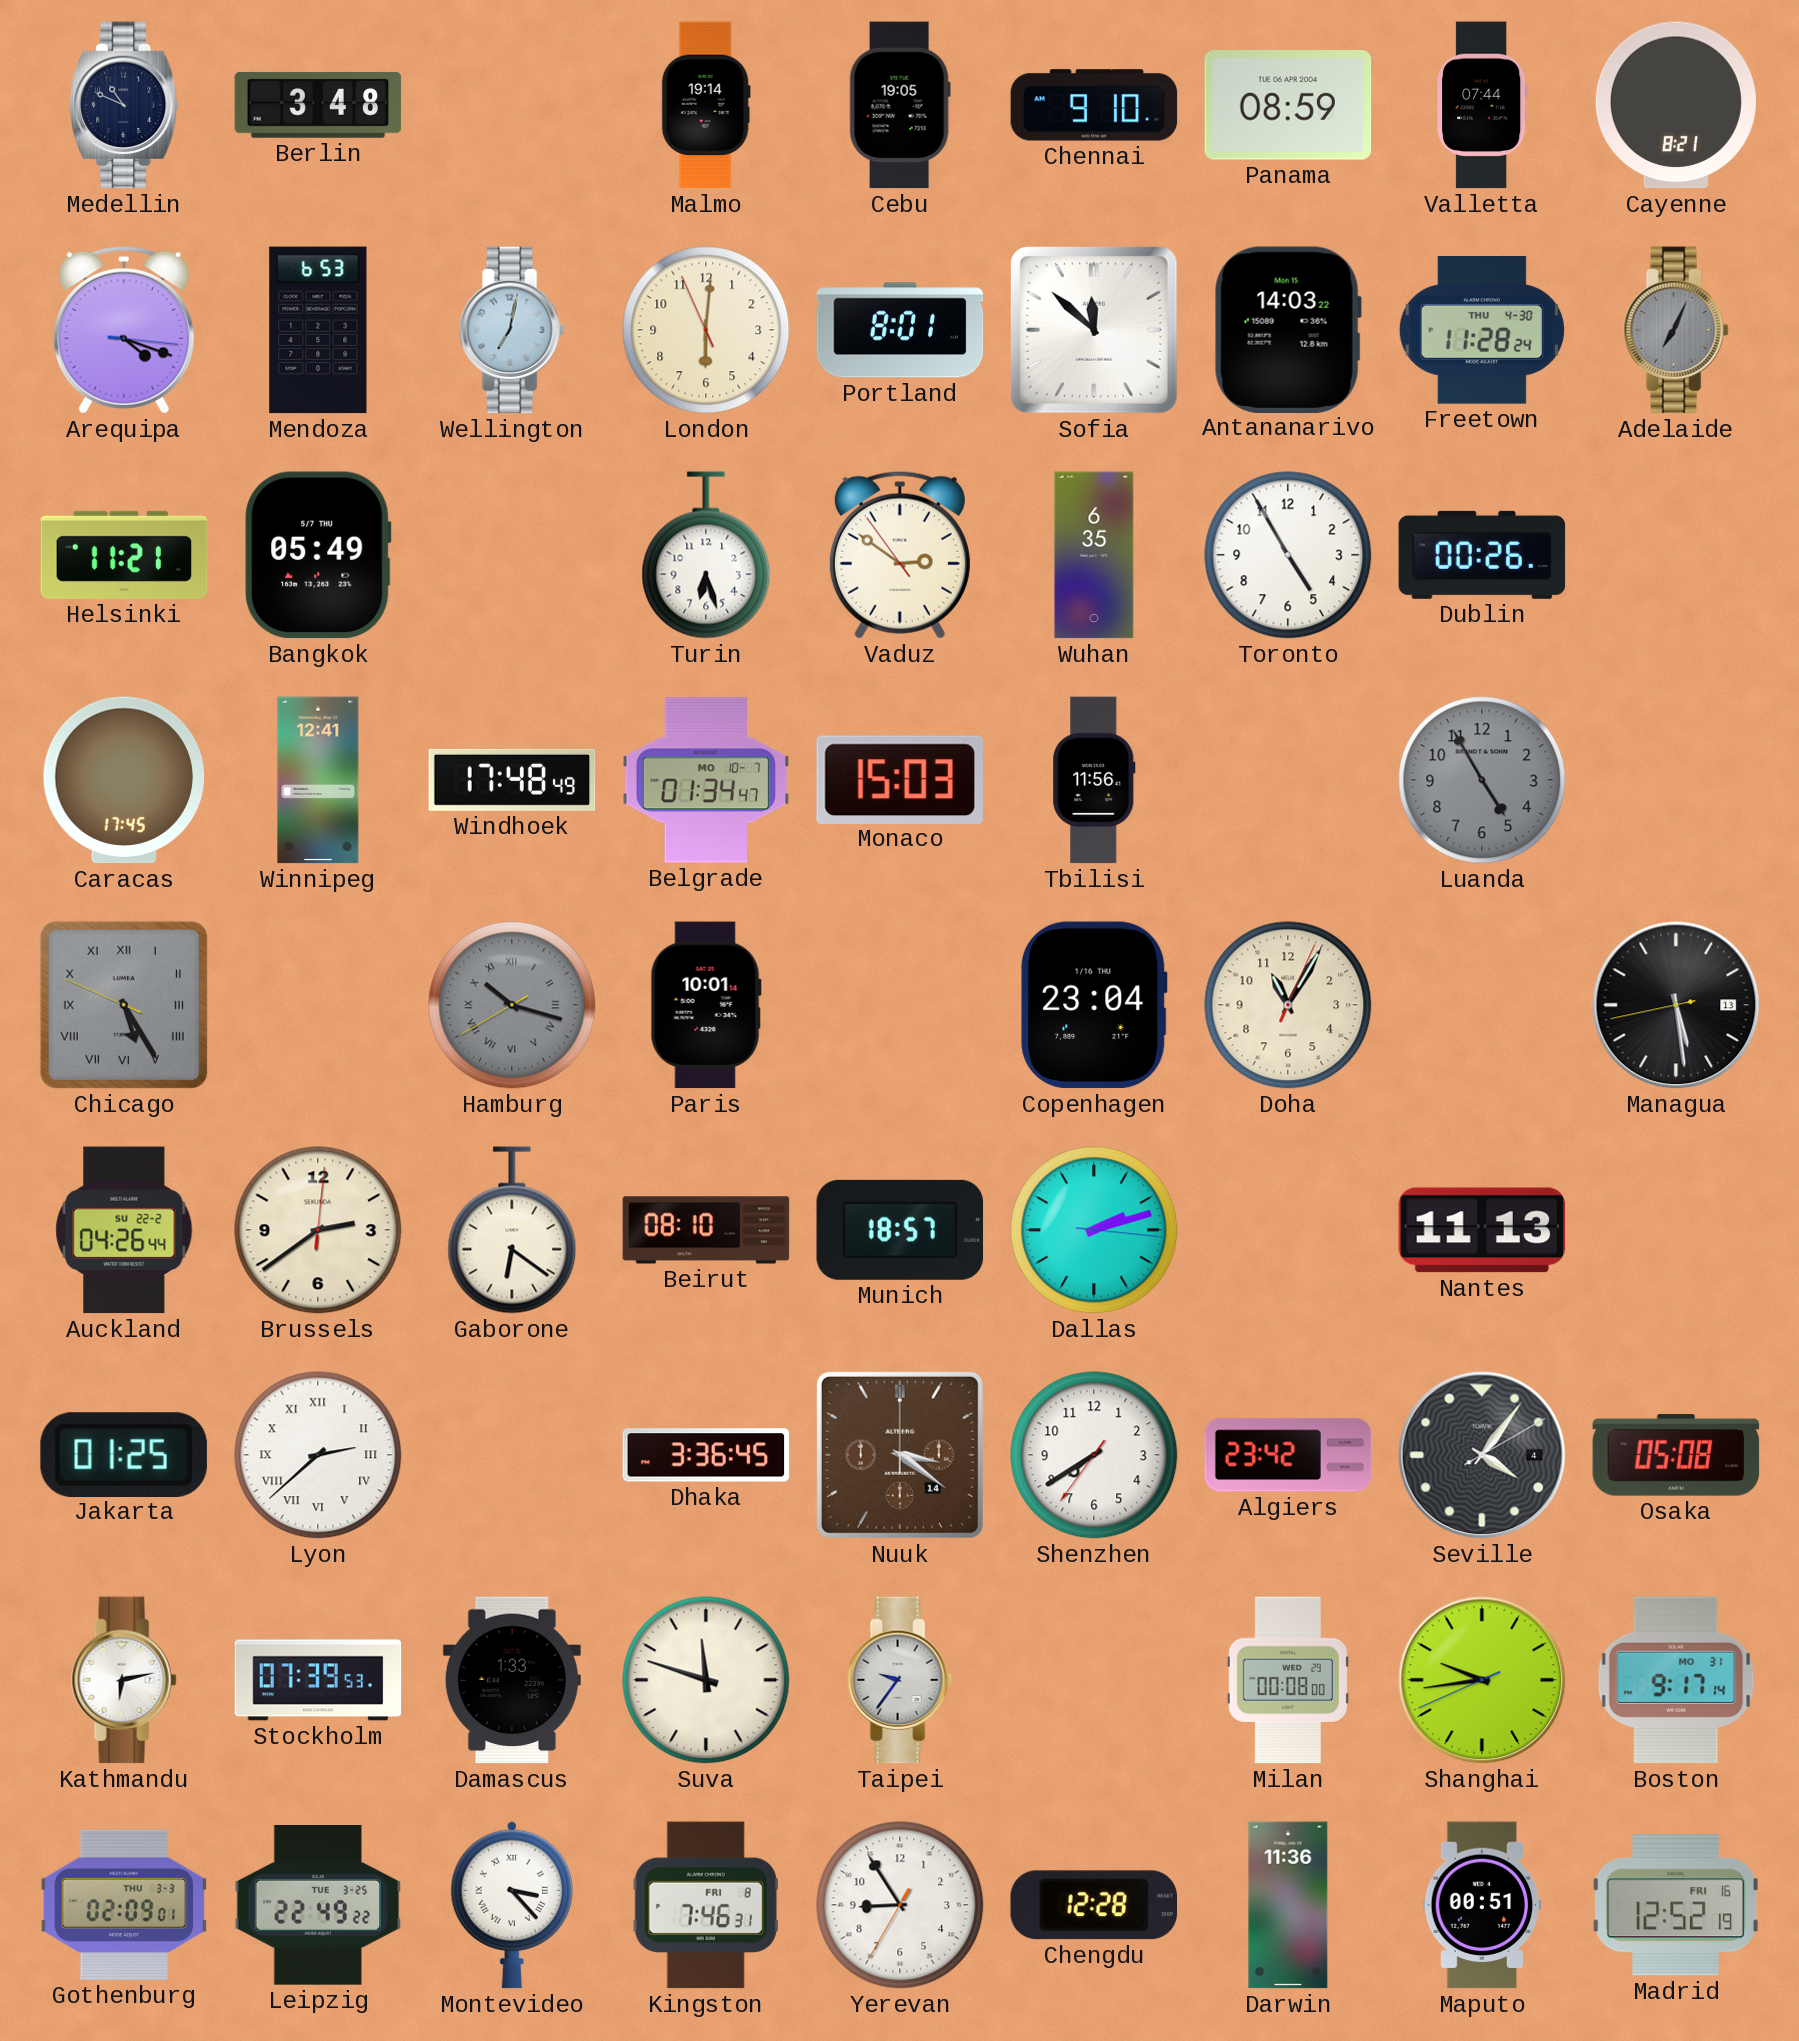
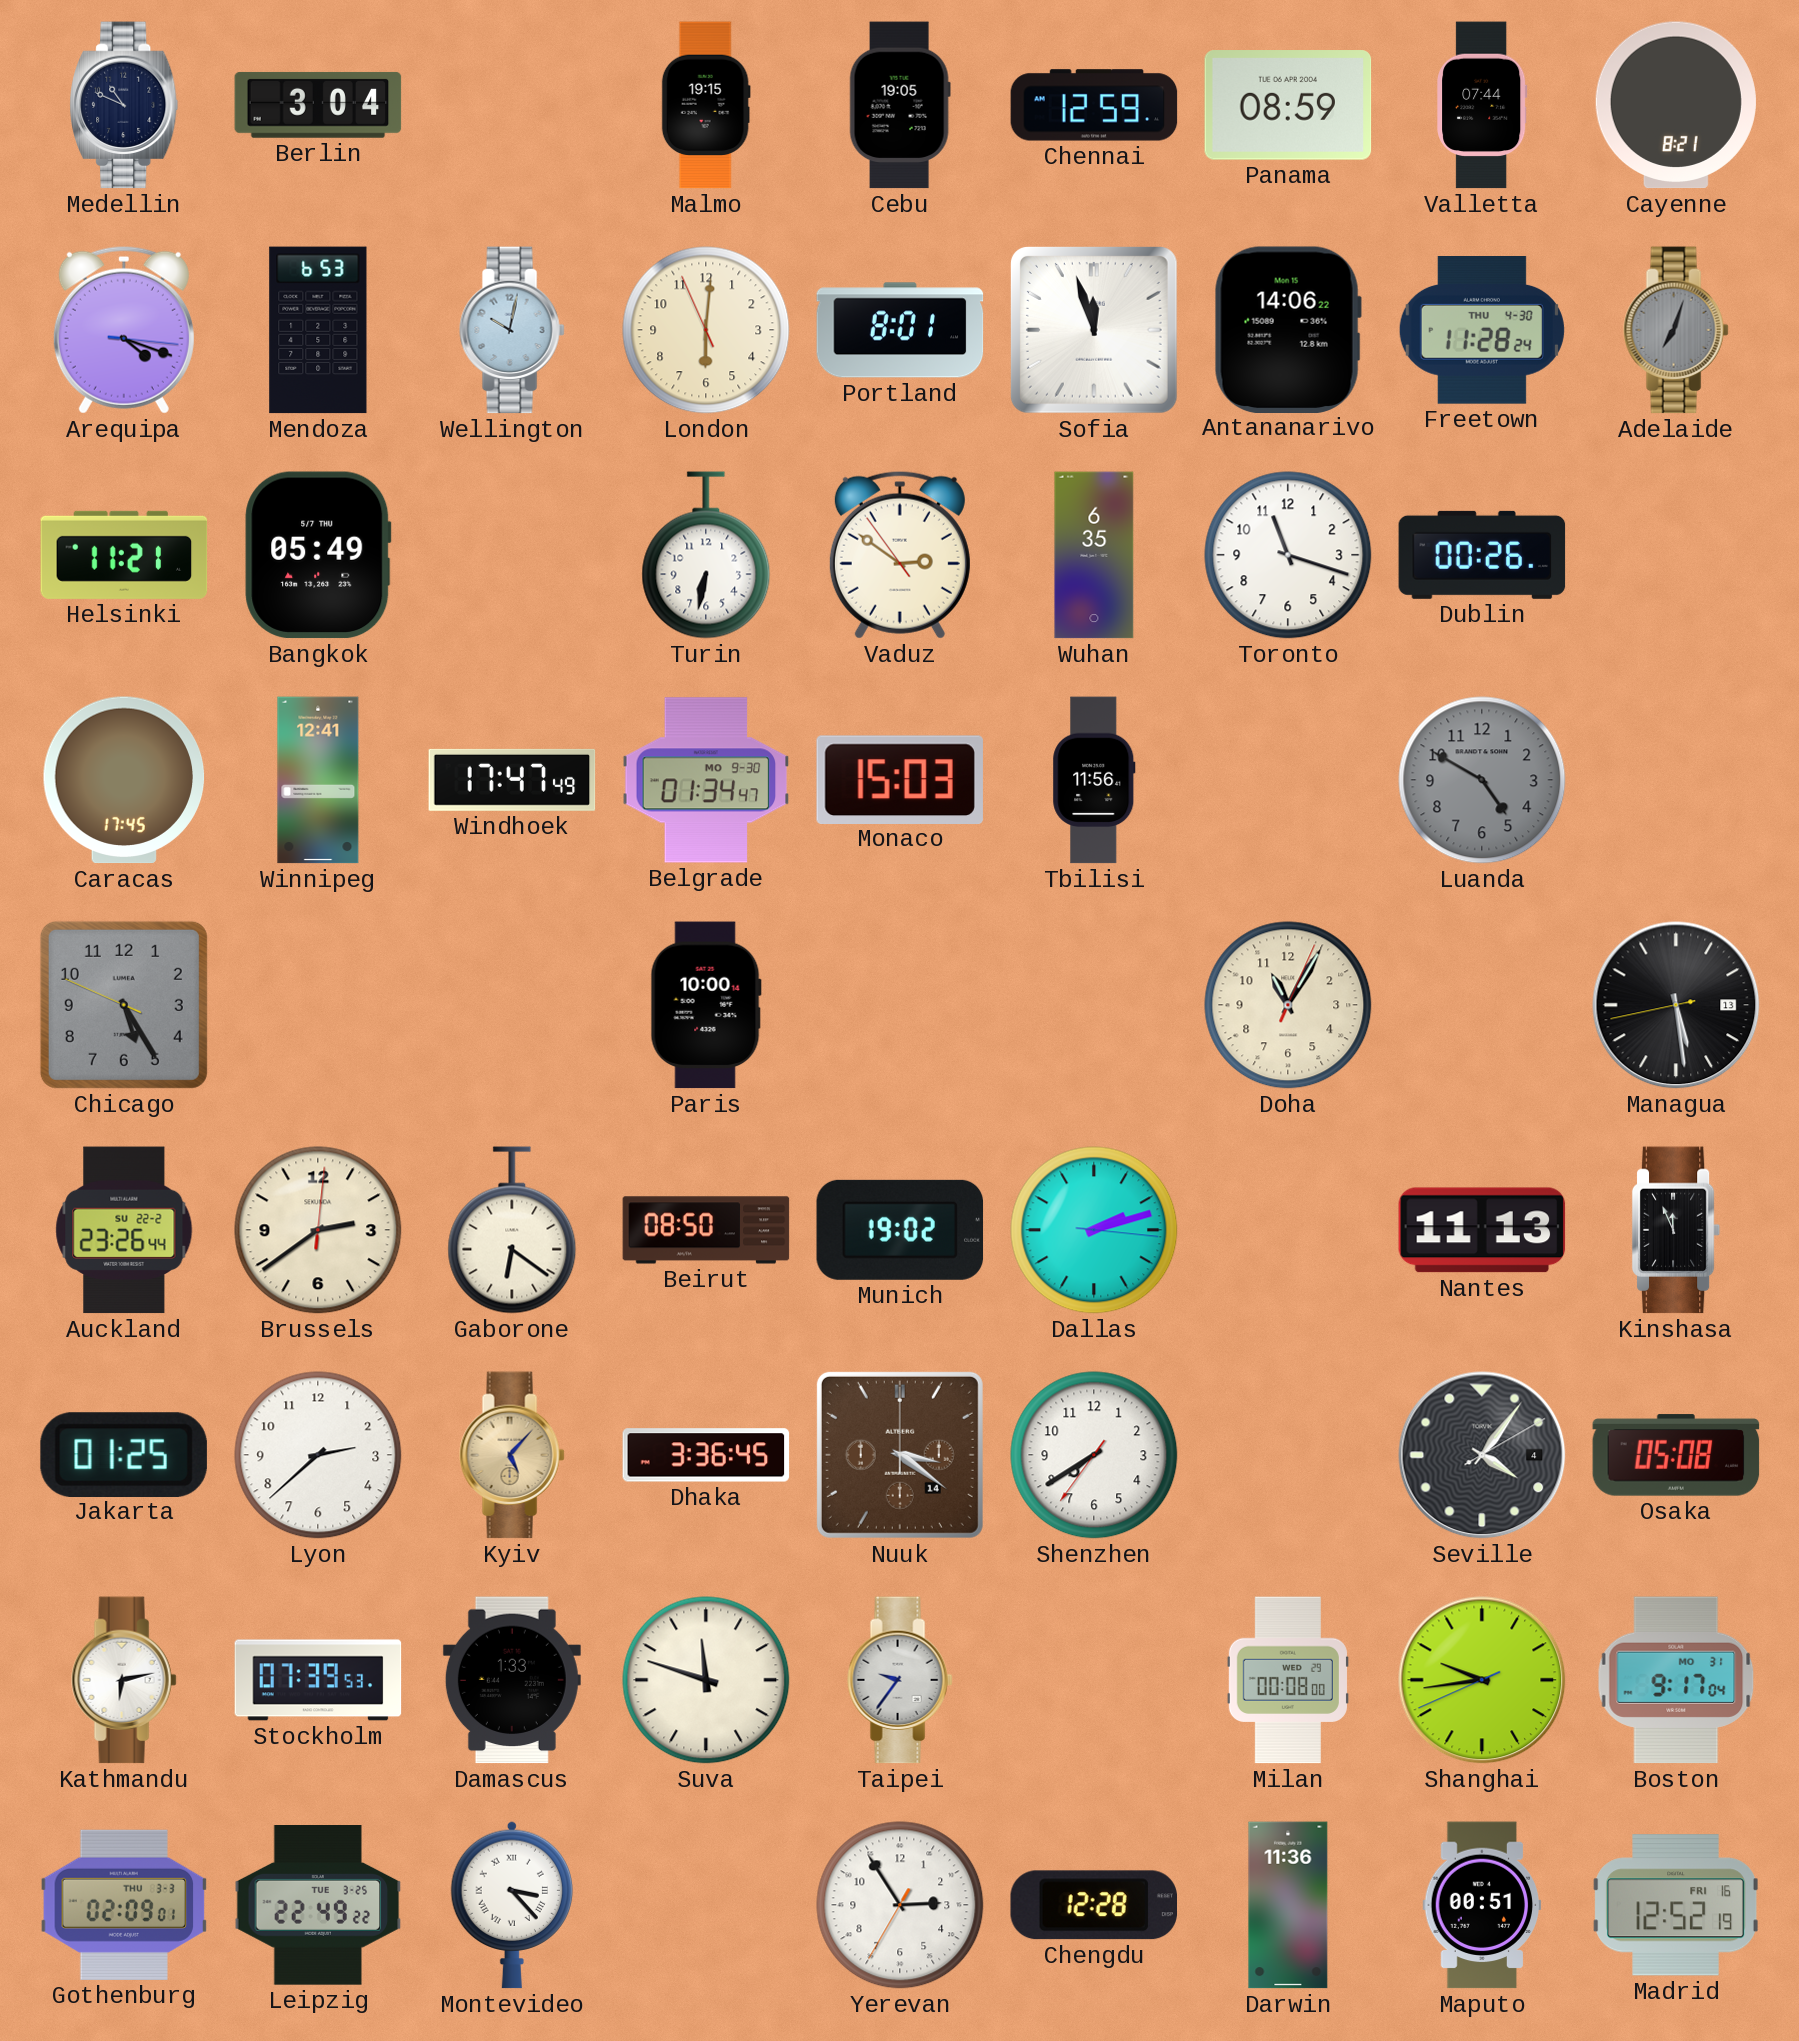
Berlin: 3:48 -> 3:04
Malmo: 19:14 -> 19:15
Chennai: 9:10 -> 12:59
Wellington: 7:02 -> 10:02
Sofia: 11:52 -> 11:57
Antananarivo: 14:03 -> 14:06
Adelaide: 7:04 -> 7:03
Turin: 6:27 -> 6:32
Toronto: 4:55 -> 11:18
Windhoek: 17:48 -> 17:47
Belgrade date: MO 10-7 -> MO 9-30
Luanda: 4:55 -> 4:50
Chicago numerals: Roman -> Arabic
Hamburg: 10:17 -> none
Paris: 10:01 -> 10:00
Copenhagen: 23:04 -> none
Auckland: 04:26 -> 23:26
Beirut: 08:10 -> 08:50
Munich: 18:57 -> 19:02
Kinshasa: none -> 11:56
Lyon numerals: Roman -> Arabic
Kyiv: none -> 5:07
Algiers: 23:42 -> none
Boston: 9:17:14 -> 9:17:04
Kingston: 7:46 -> none
Yerevan: 8:54 -> 2:54
